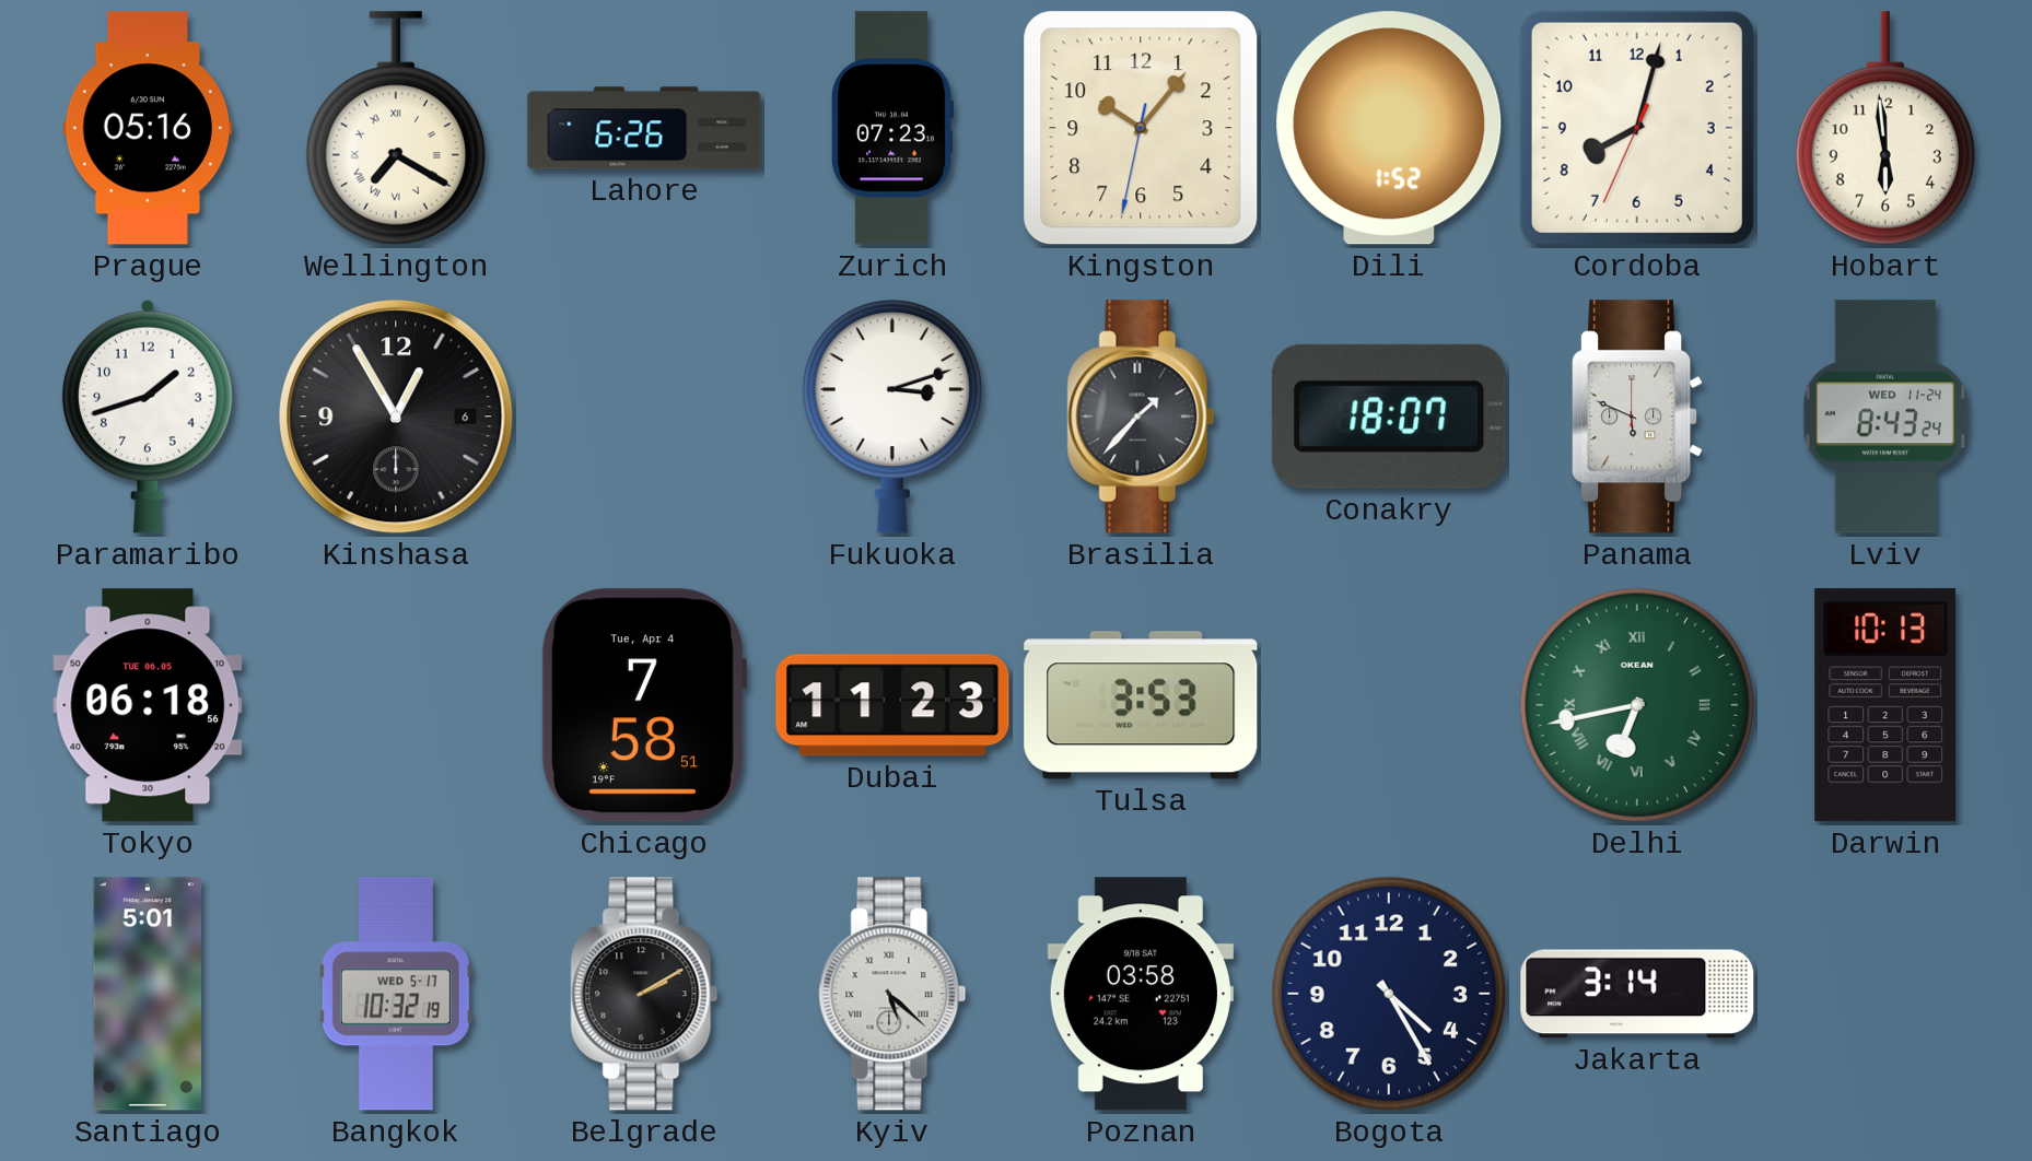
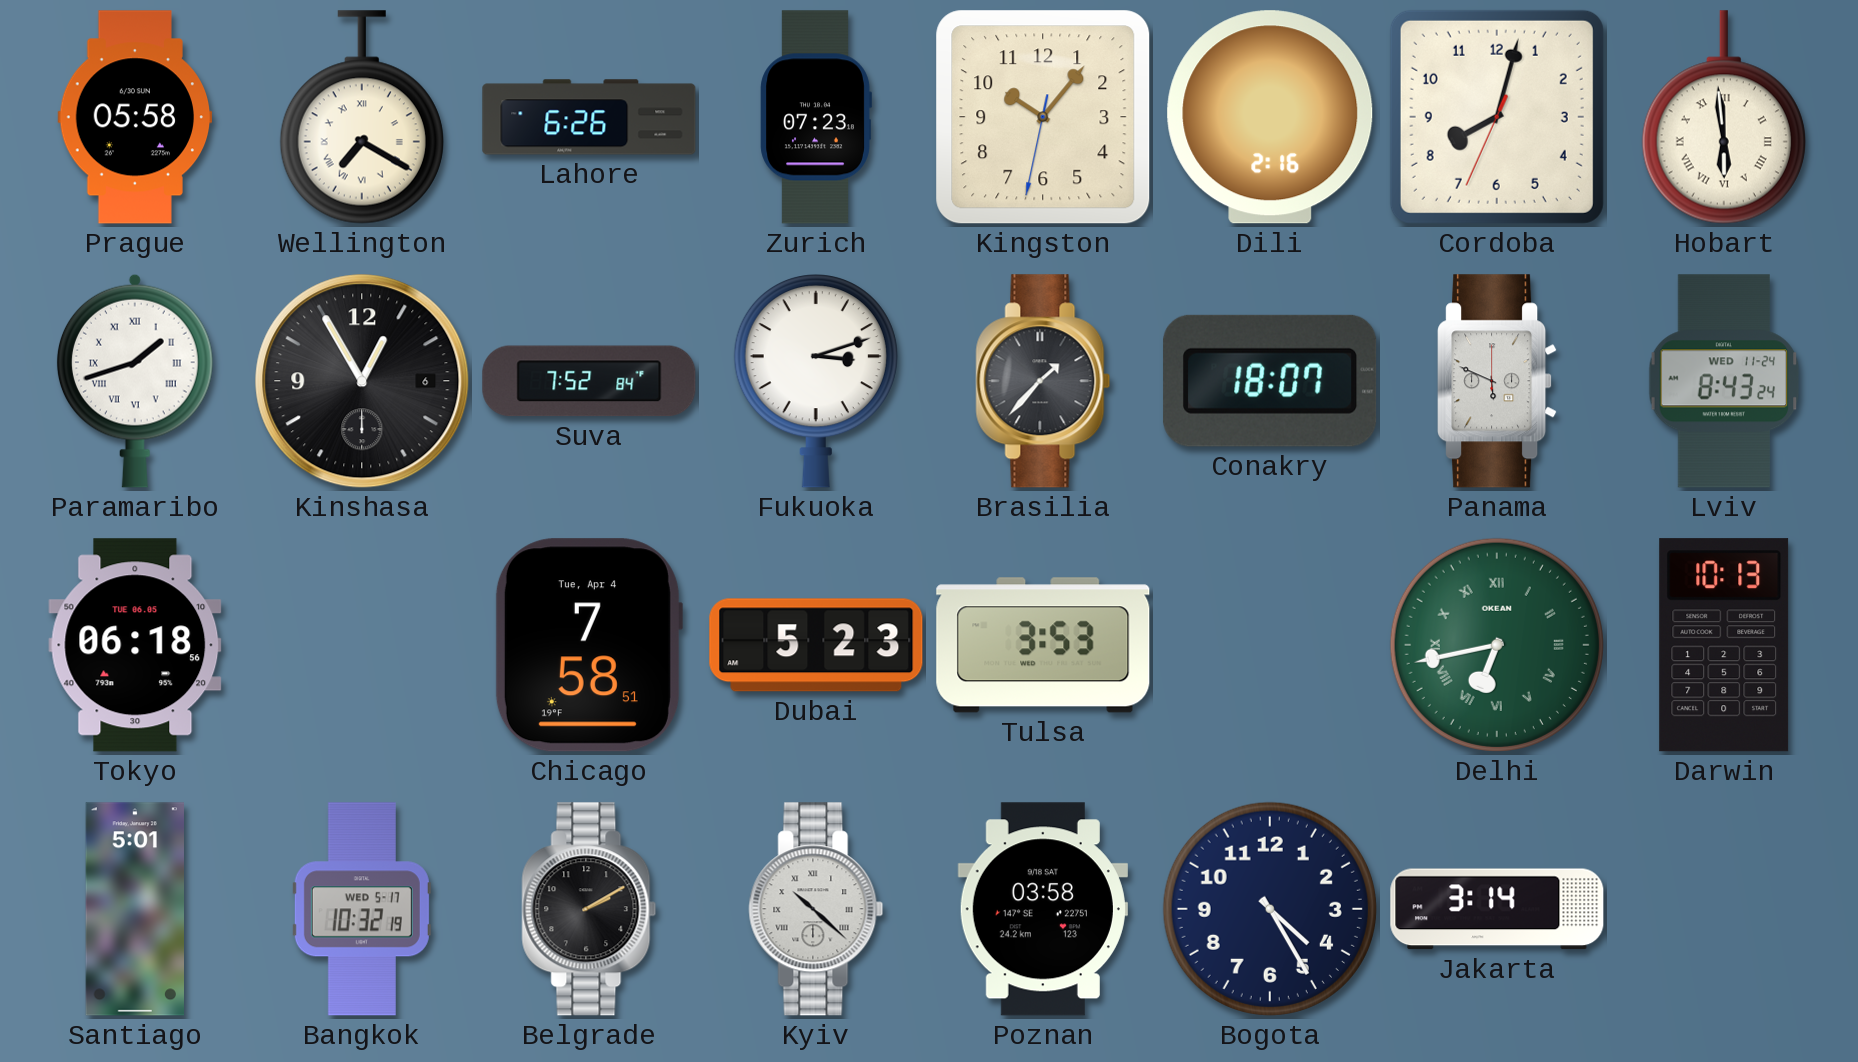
Prague: 05:16 -> 05:58
Dili: 1:52 -> 2:16
Hobart numerals: Arabic -> Roman
Paramaribo numerals: Arabic -> Roman
Suva: none -> 7:52
Dubai: 11:23 -> 5:23
Kyiv: 5:22 -> 10:22
